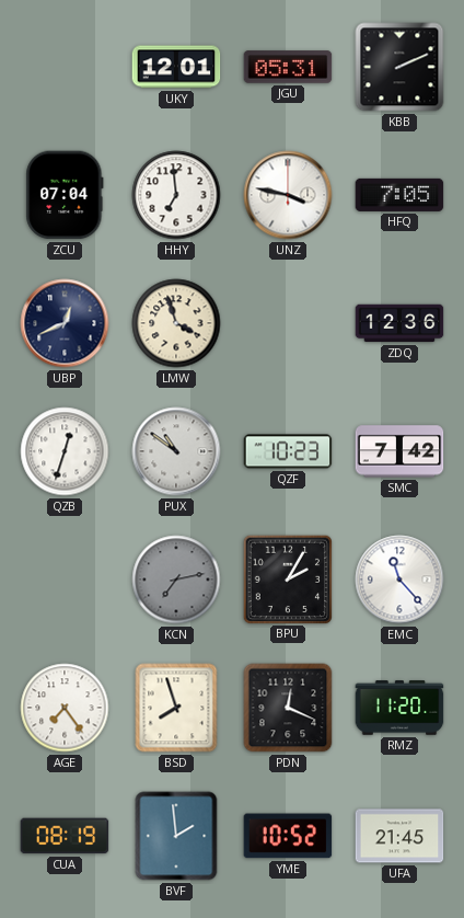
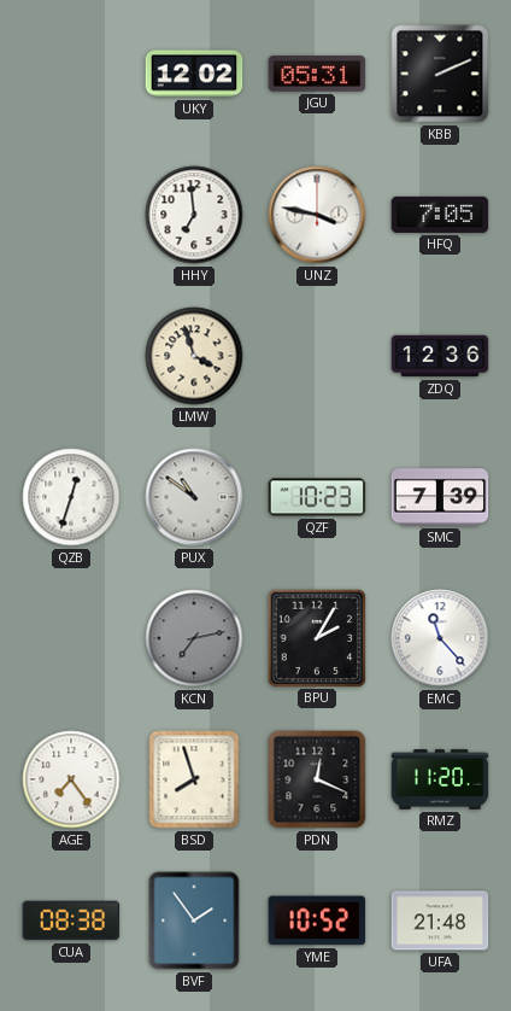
UKY: 12:01 -> 12:02
ZCU: 07:04 -> none
UBP: 12:41 -> none
SMC: 7:42 -> 7:39
CUA: 08:19 -> 08:38
BVF: 1:59 -> 1:54
UFA: 21:45 -> 21:48
